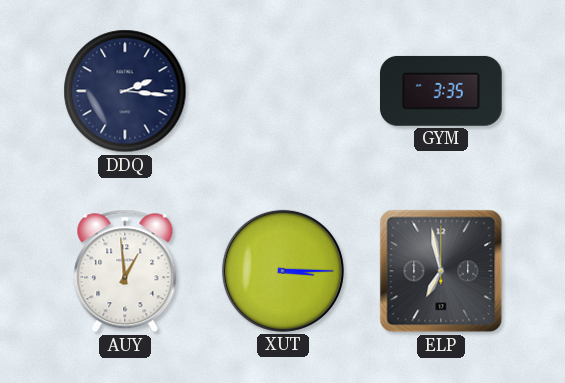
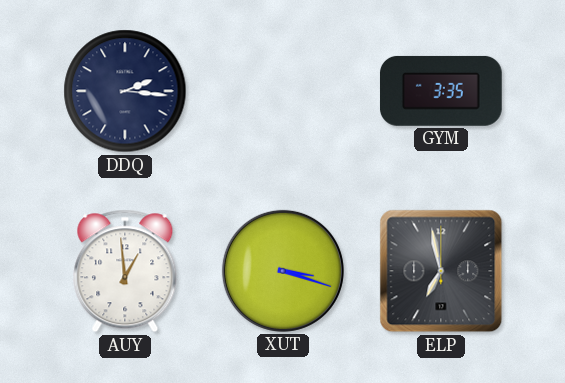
XUT: 3:15 -> 3:18
